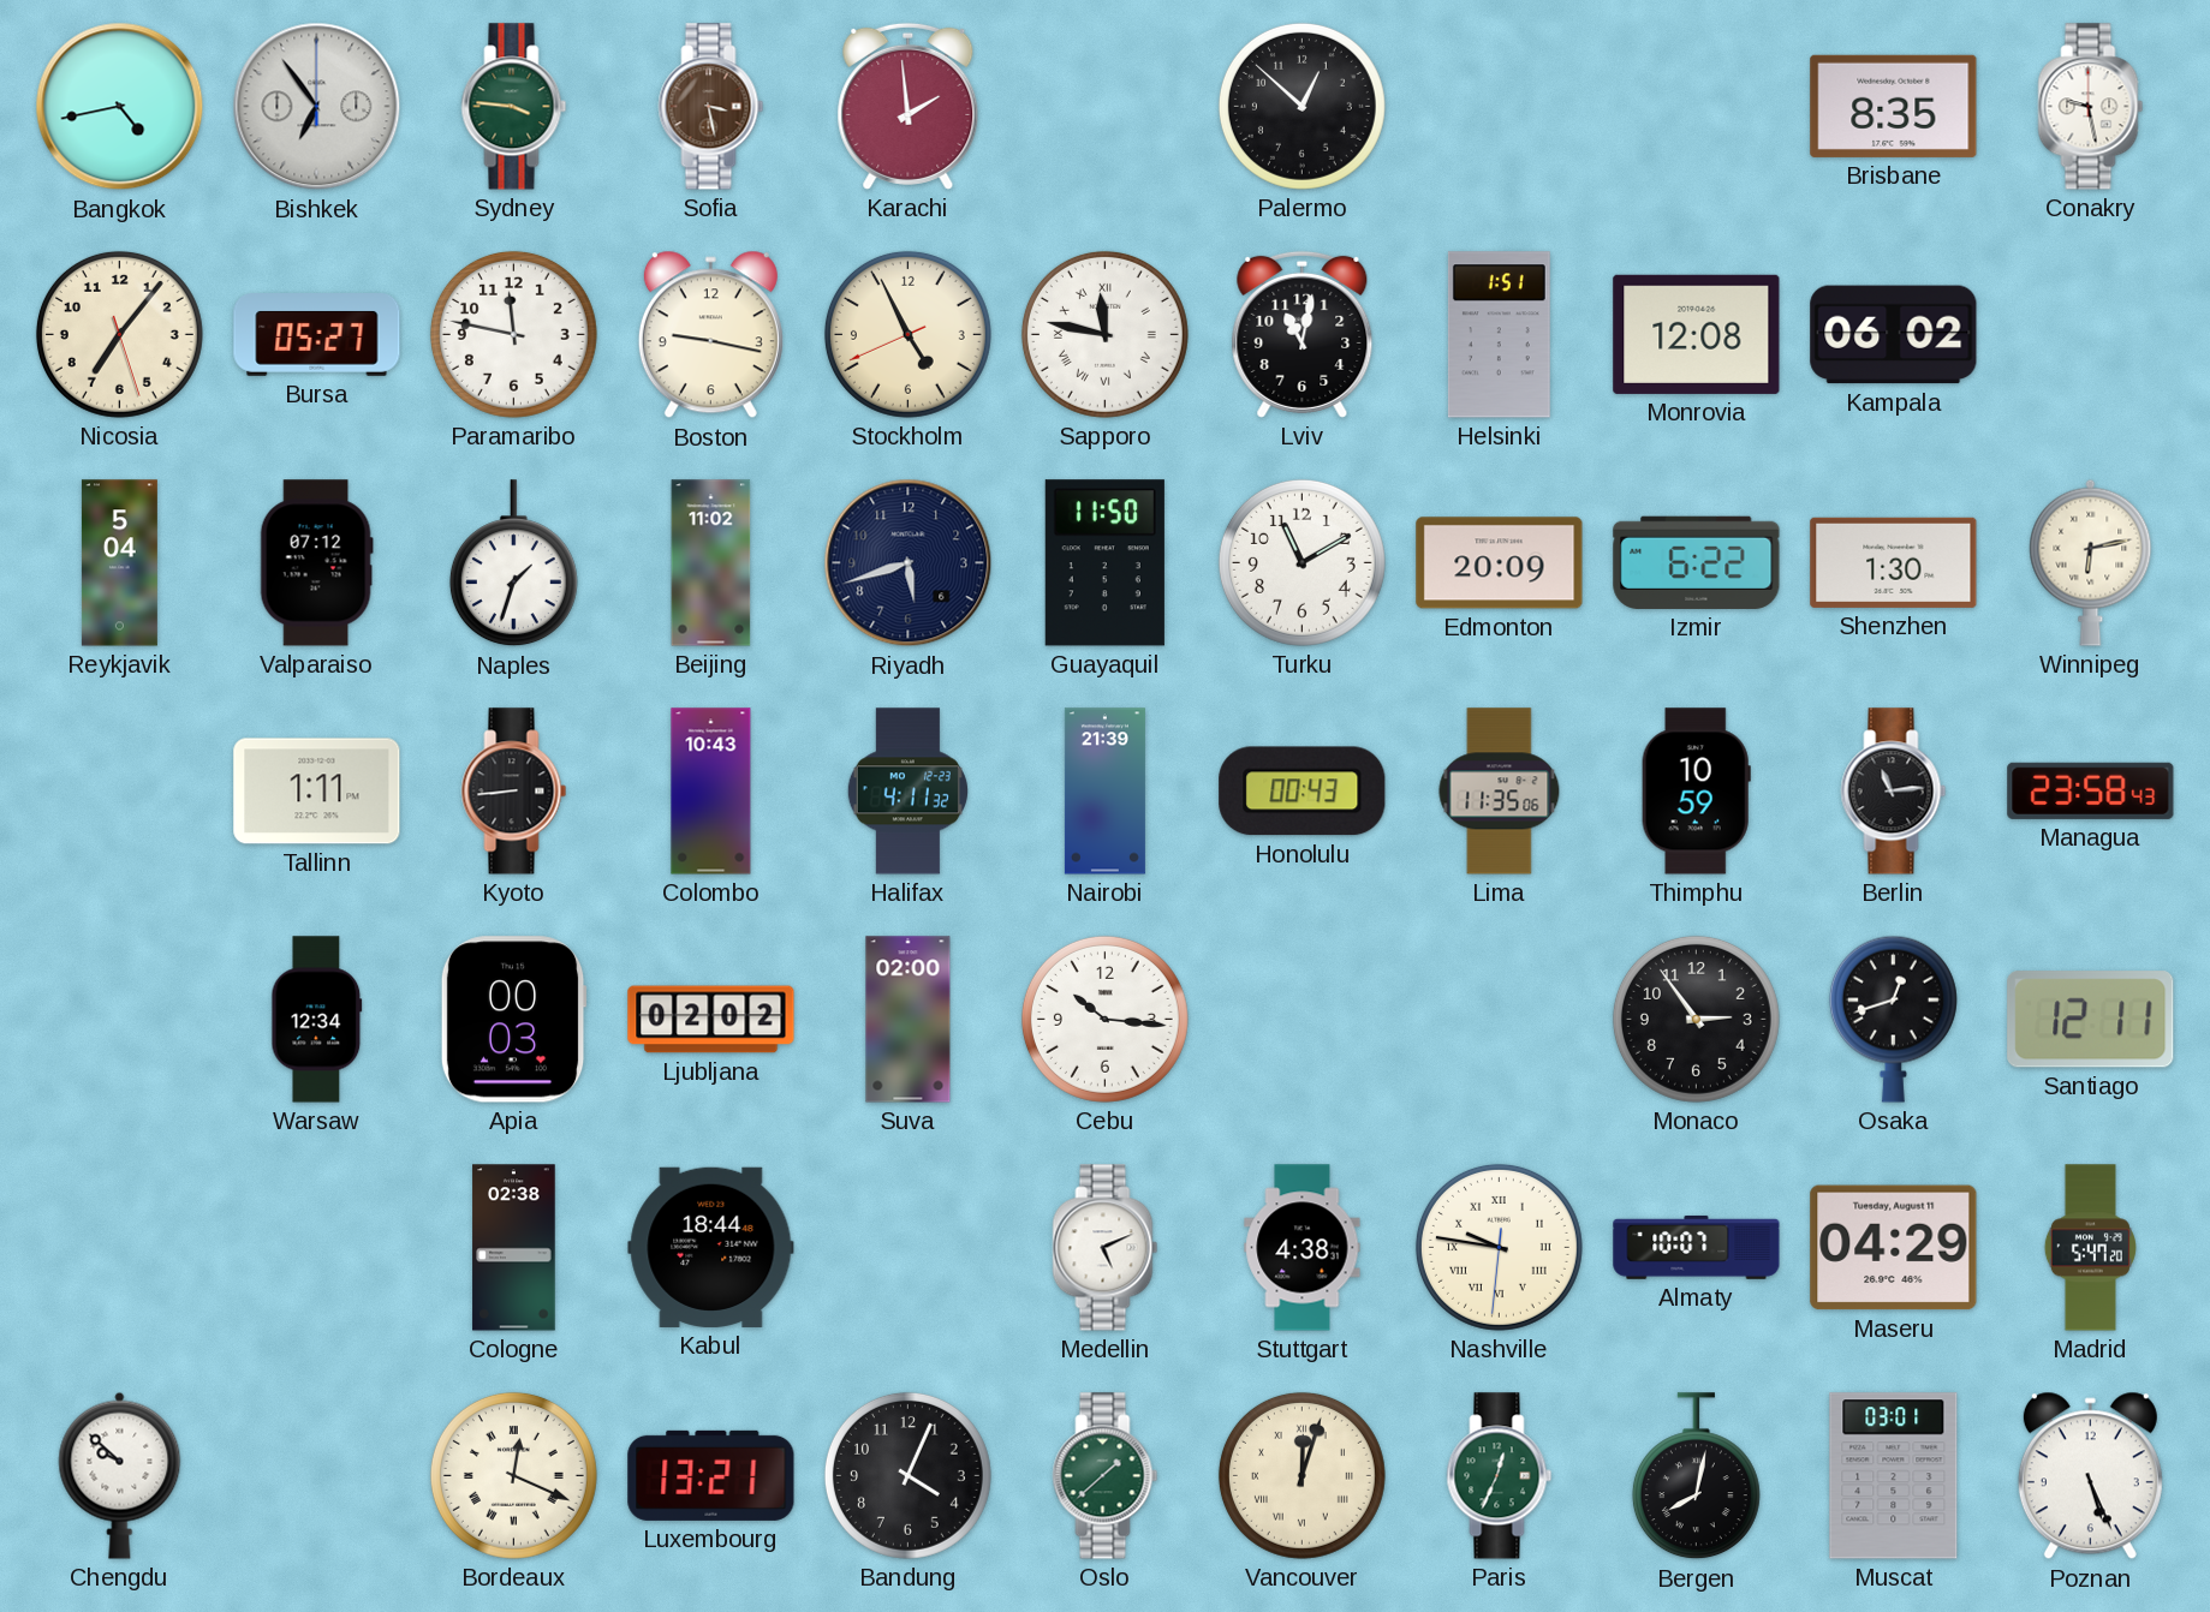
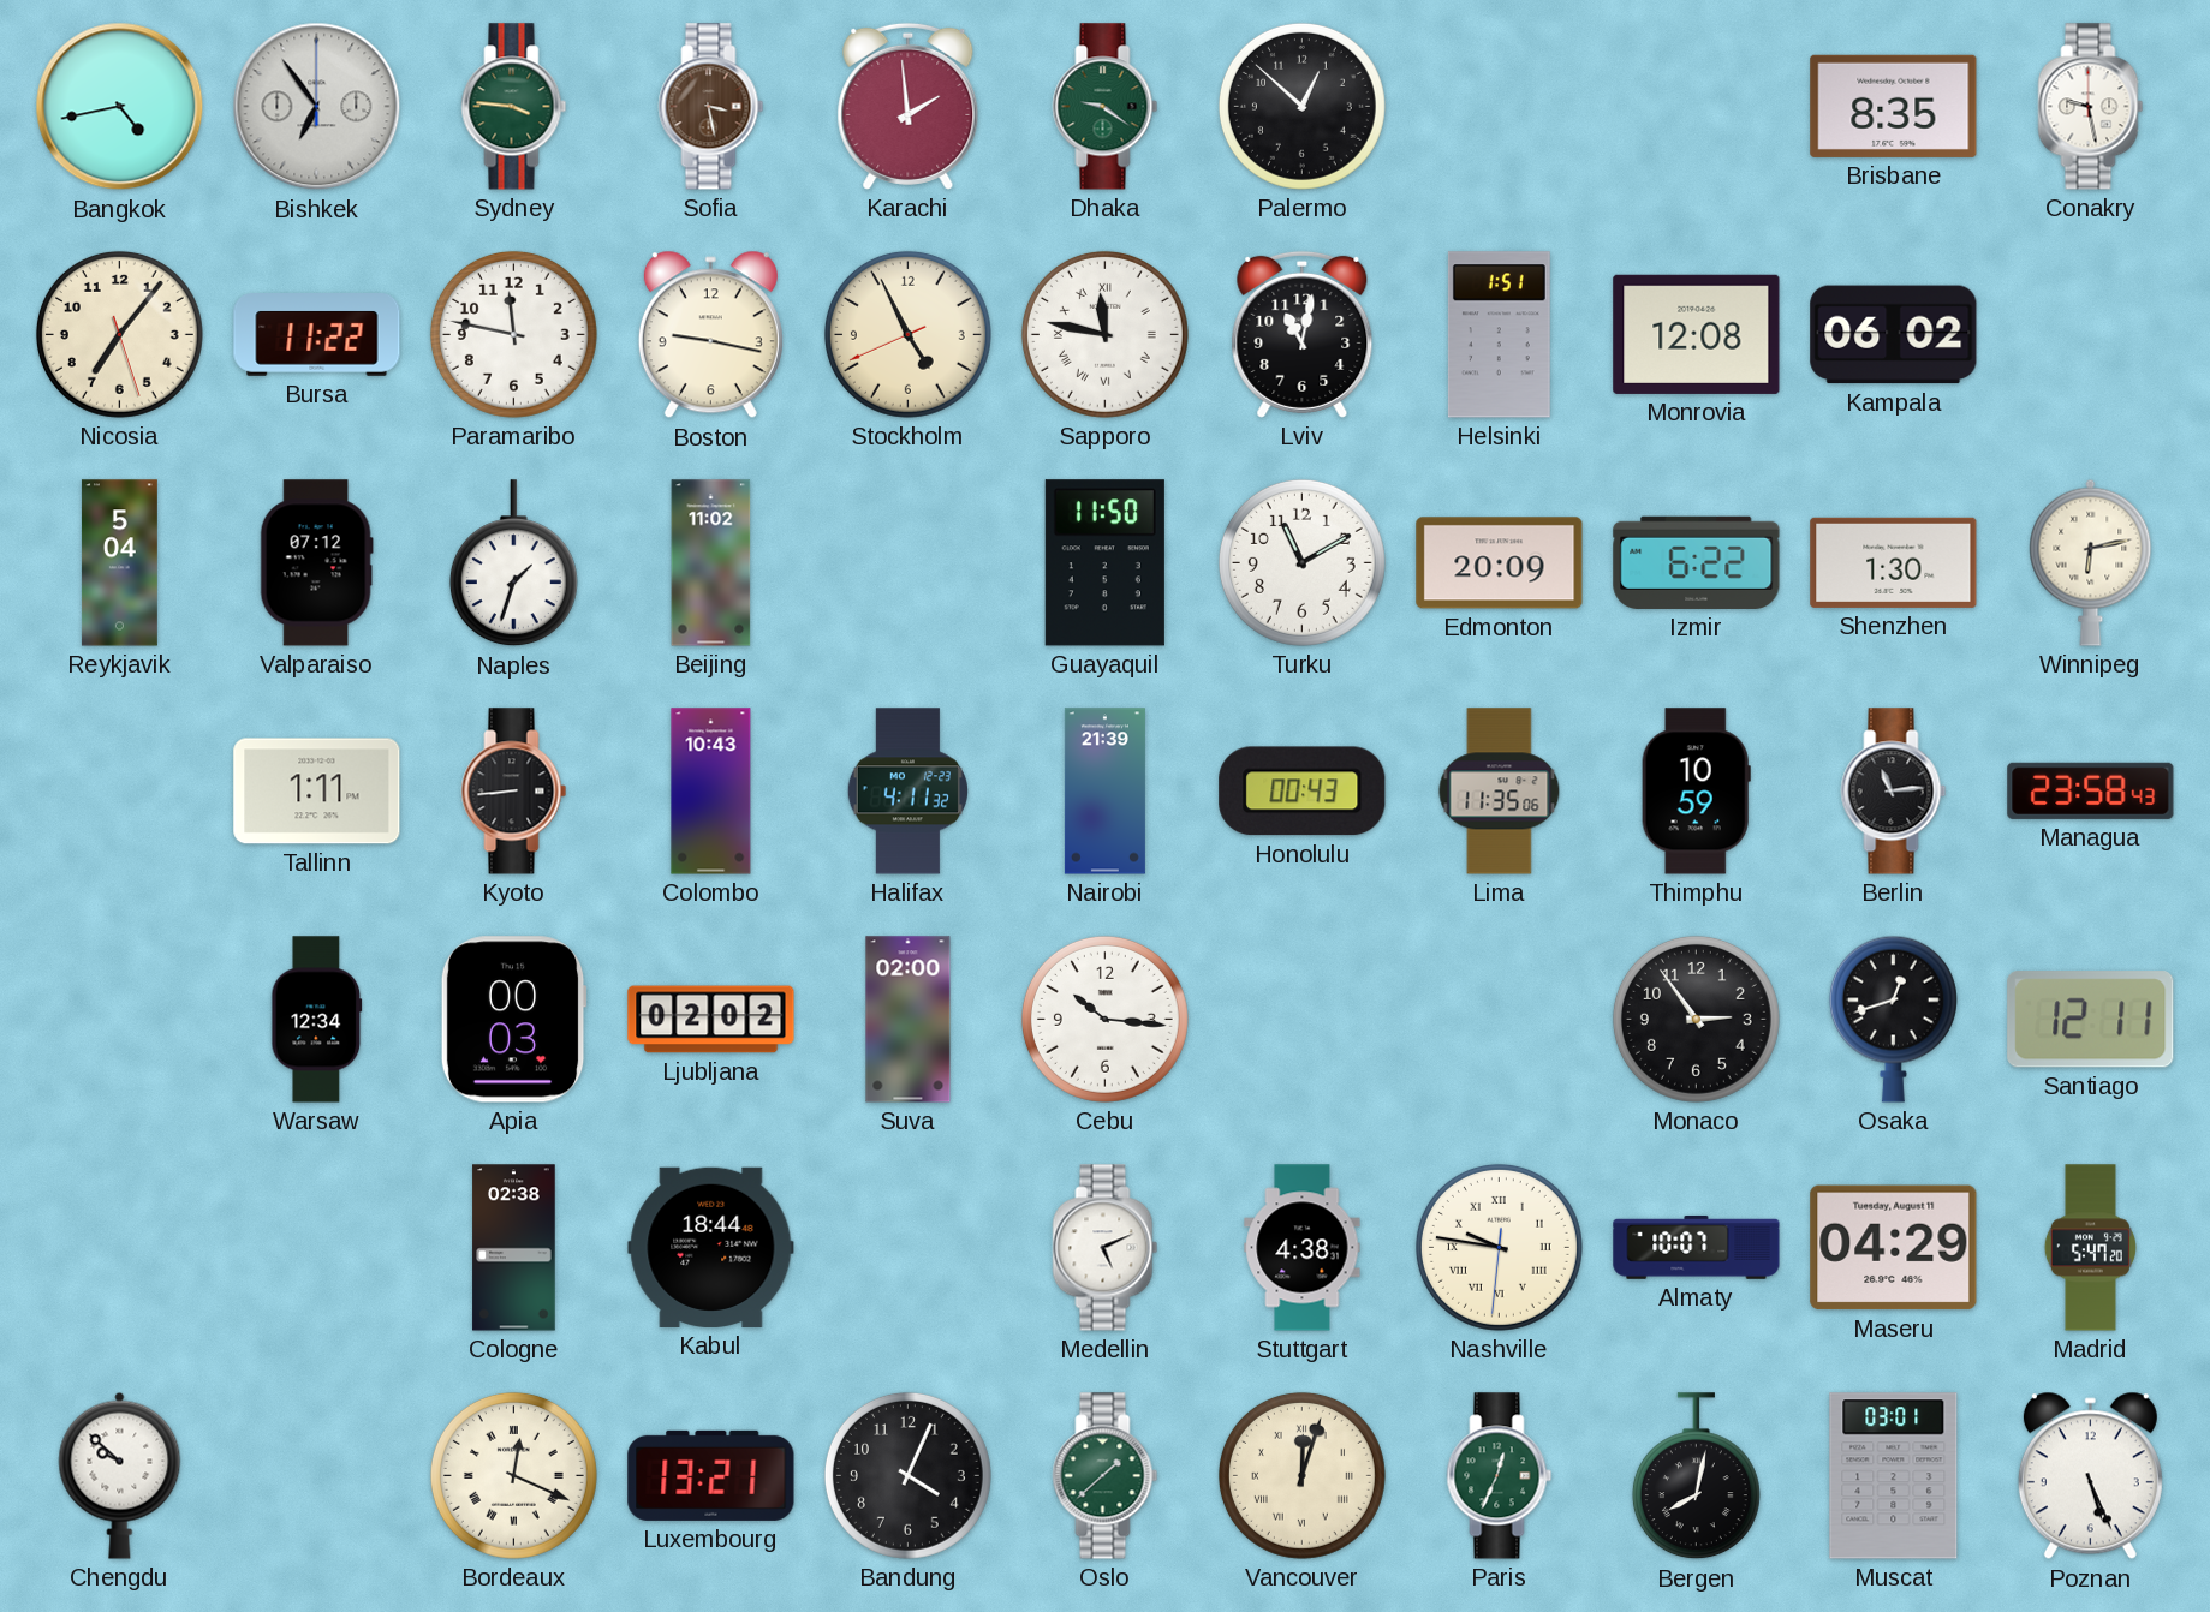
Dhaka: none -> 9:21
Bursa: 05:27 -> 11:22
Riyadh: 5:42 -> none
